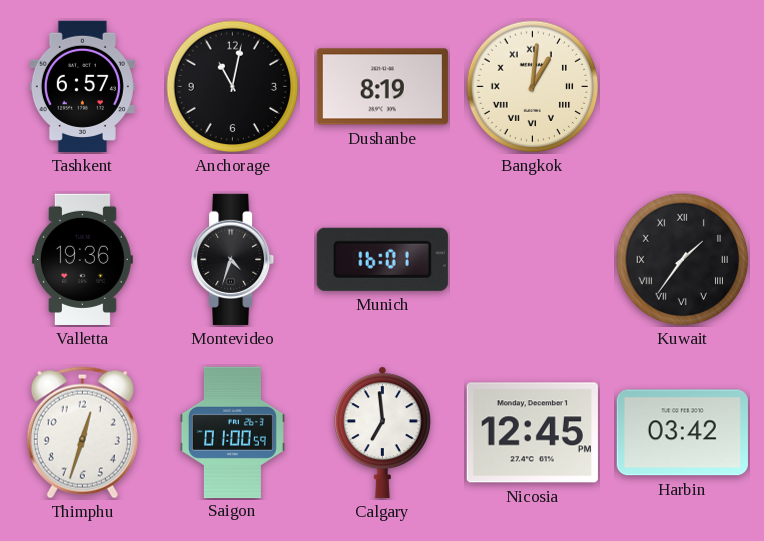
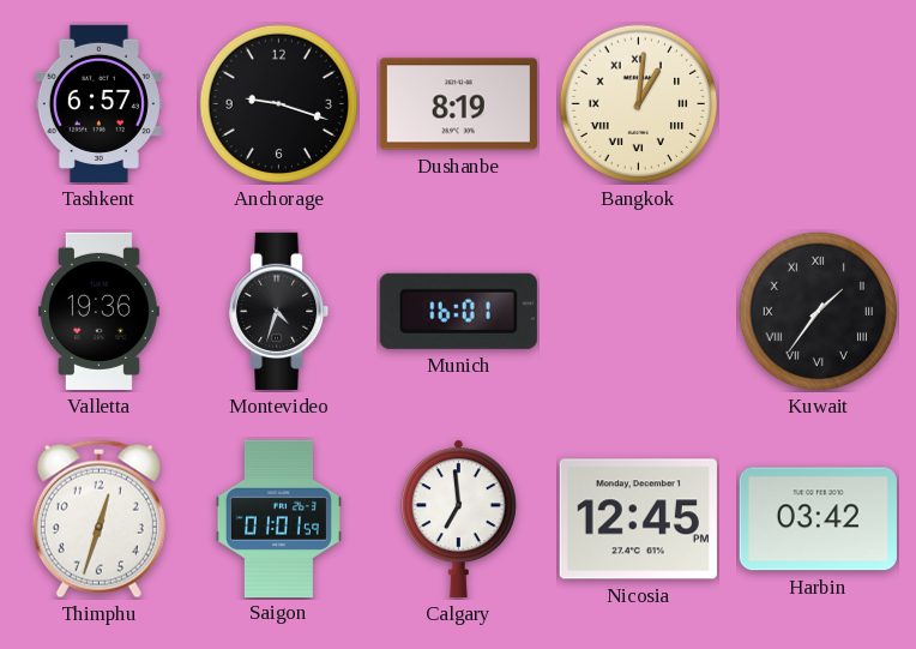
Anchorage: 11:02 -> 9:18
Saigon: 01:00 -> 01:01
